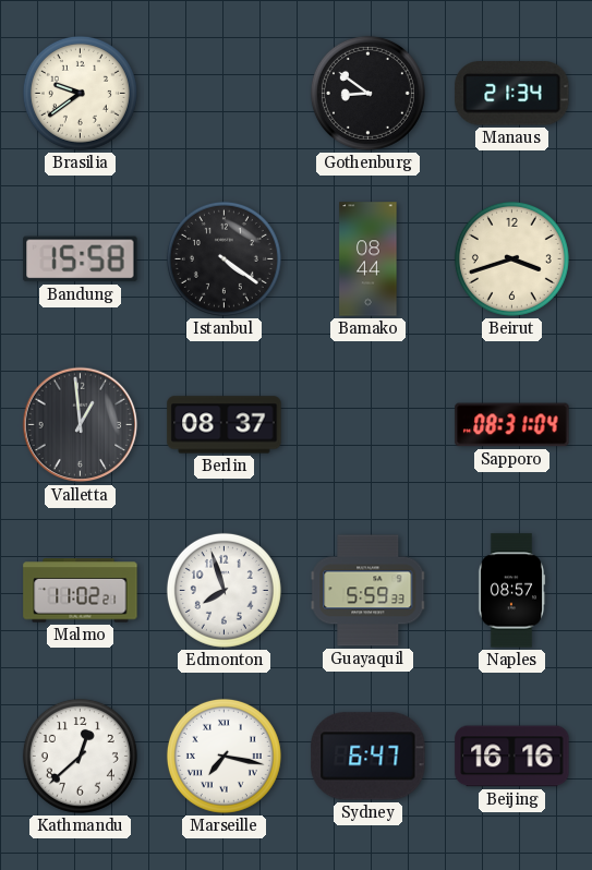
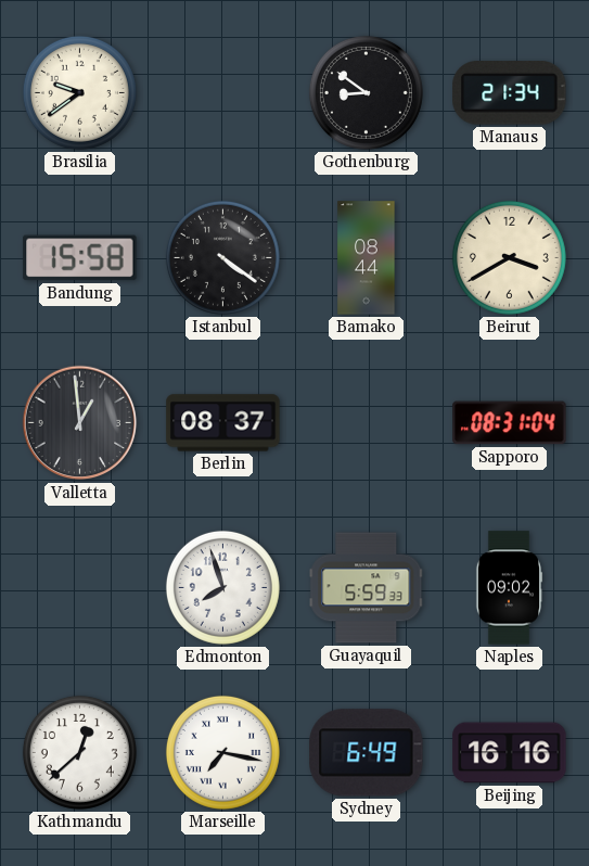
Beirut: 3:42 -> 3:40
Malmo: 11:02 -> none
Naples: 08:57 -> 09:02
Sydney: 6:47 -> 6:49
